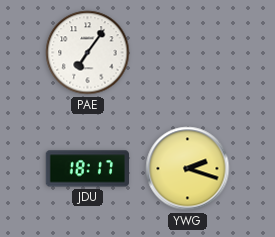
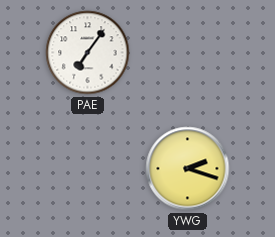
JDU: 18:17 -> none
